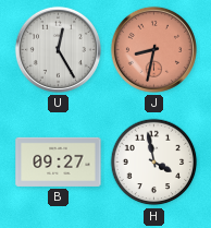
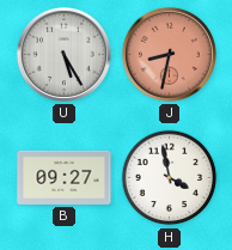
U: 12:25 -> 5:25
